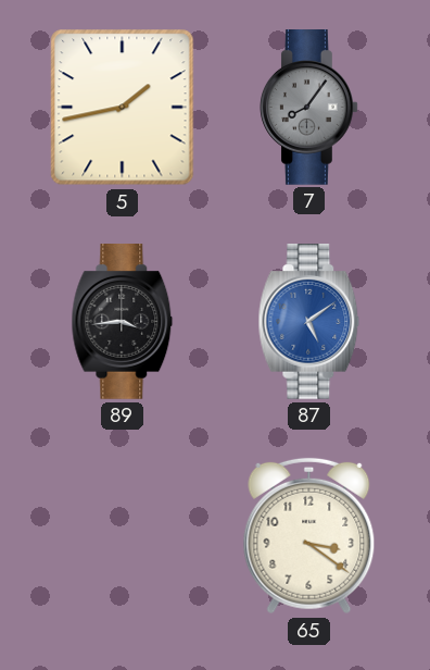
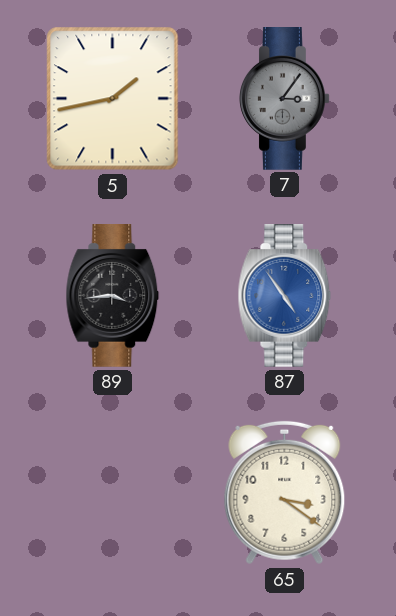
7: 8:06 -> 3:06
87: 5:09 -> 4:54
